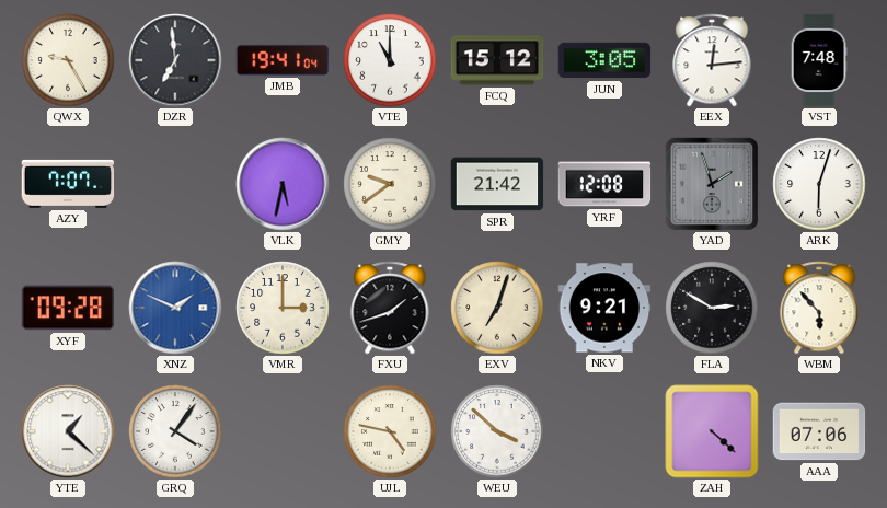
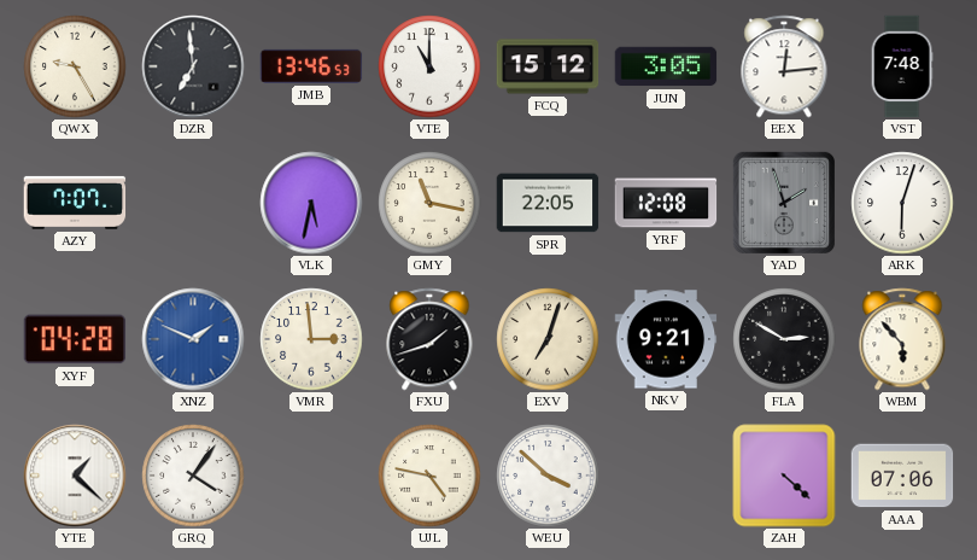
JMB: 19:41 -> 13:46
GMY: 9:39 -> 11:17
SPR: 21:42 -> 22:05
XYF: 09:28 -> 04:28
VMR: 3:00 -> 2:59
